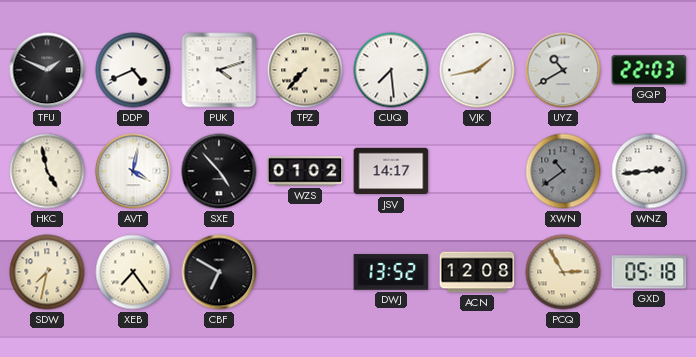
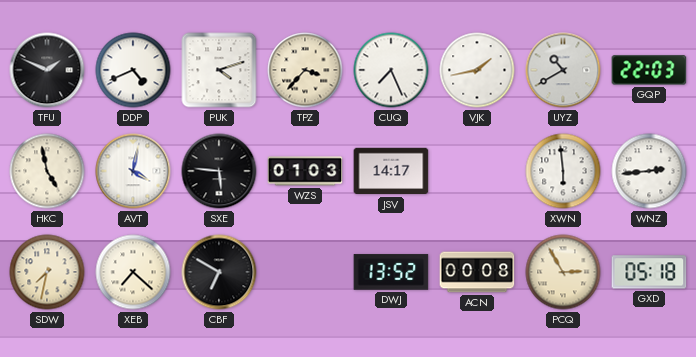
TPZ: 7:37 -> 3:37
CUQ: 7:29 -> 7:26
SXE: 4:53 -> 5:46
WZS: 01:02 -> 01:03
XWN: 10:39 -> 5:59
XWN dial: grey -> white
XEB: 7:24 -> 7:22
ACN: 12:08 -> 00:08
